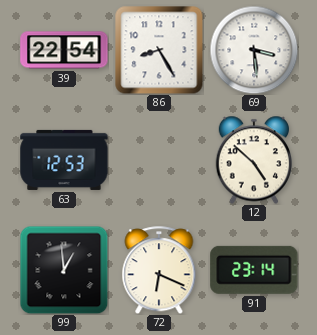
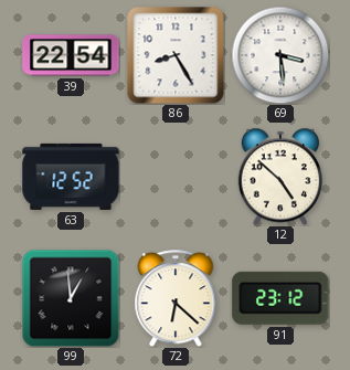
63: 12:53 -> 12:52
72: 6:19 -> 6:22
91: 23:14 -> 23:12
